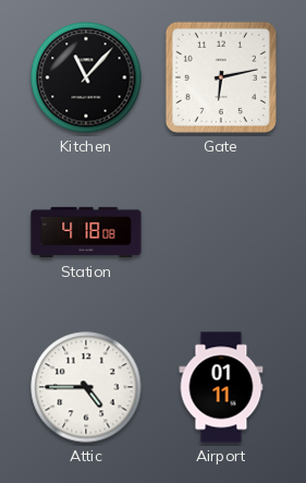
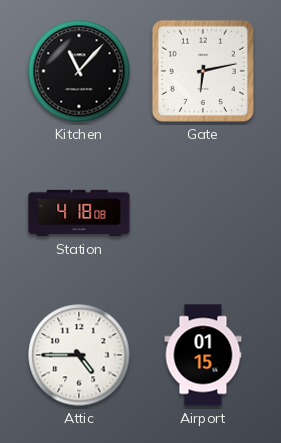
Airport: 01:11 -> 01:15
